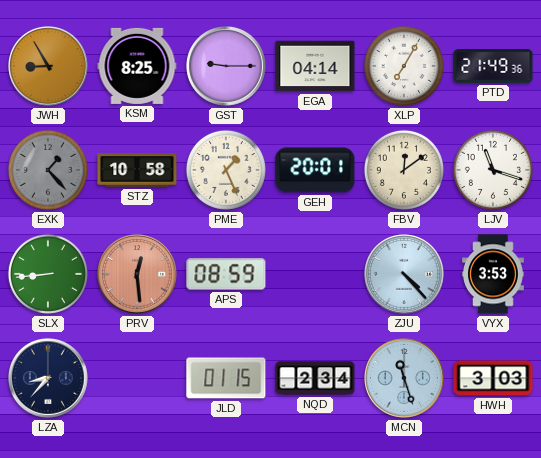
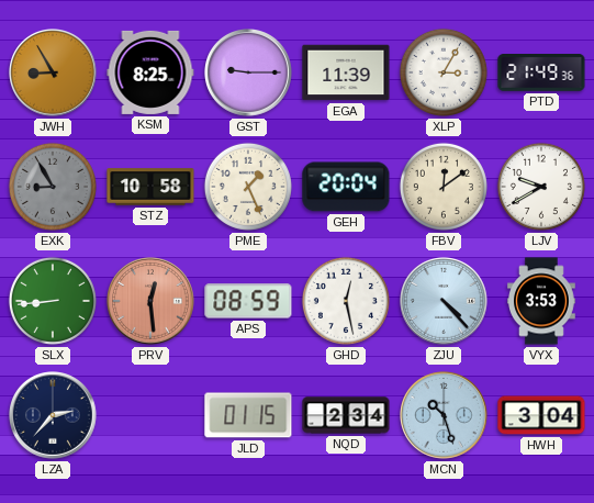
EGA: 04:14 -> 11:39
XLP: 7:05 -> 3:05
EXK: 1:23 -> 8:55
GEH: 20:01 -> 20:04
LJV: 11:18 -> 9:40
GHD: none -> 12:28
LZA: 8:37 -> 2:37
MCN: 11:27 -> 10:27
HWH: 3:03 -> 3:04
